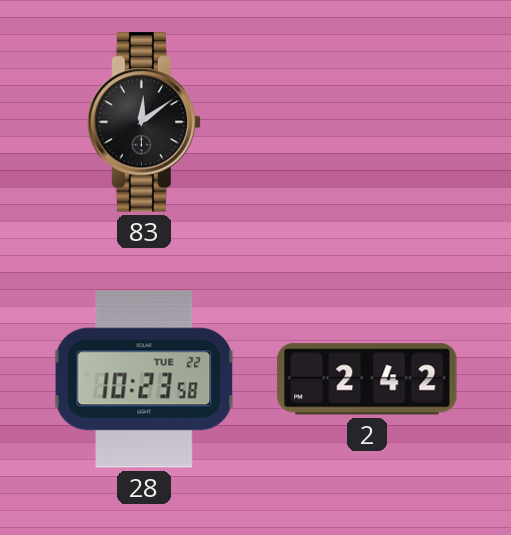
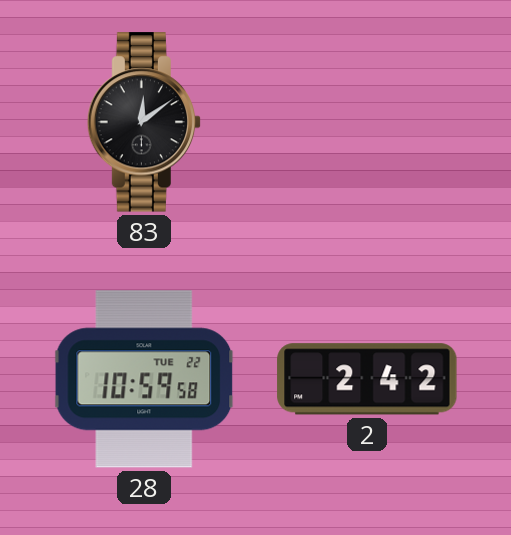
28: 10:23 -> 10:59
